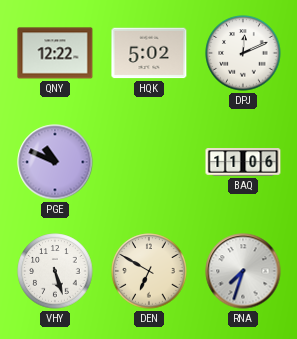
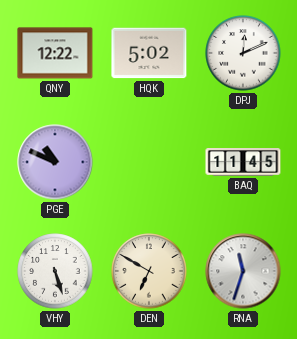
BAQ: 11:06 -> 11:45
RNA: 7:33 -> 11:33
